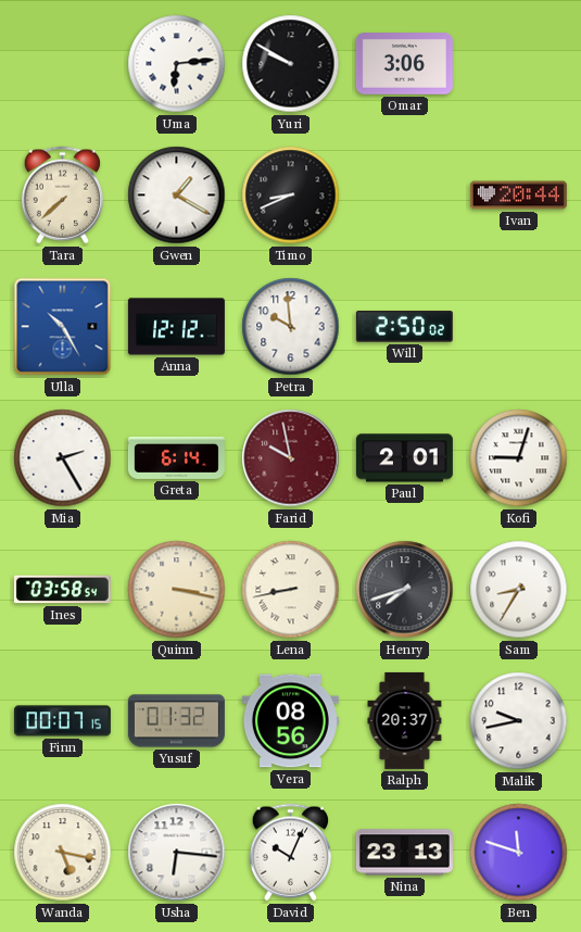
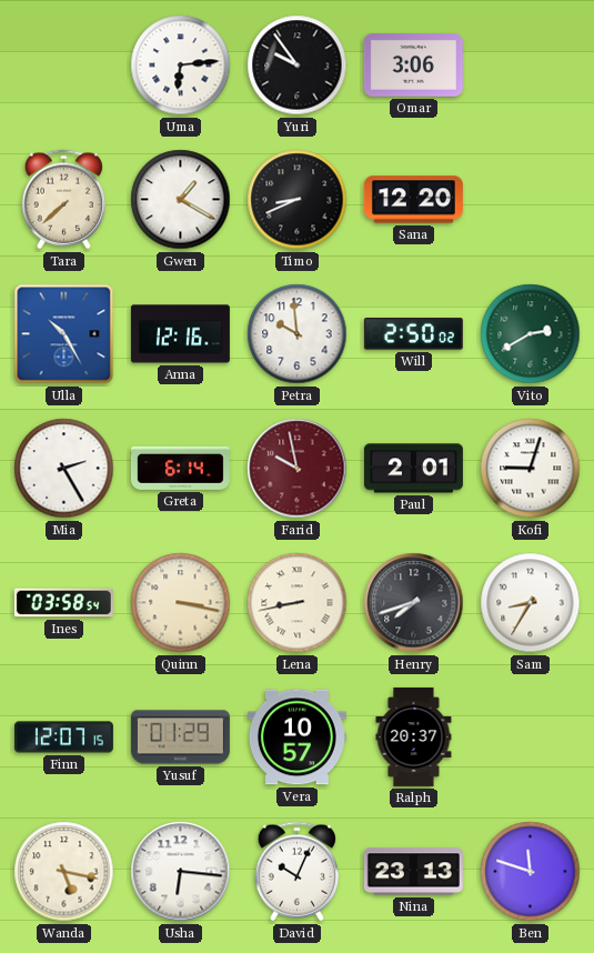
Yuri: 9:50 -> 9:54
Sana: none -> 12:20
Ivan: 20:44 -> none
Anna: 12:12 -> 12:16
Vito: none -> 2:40
Finn: 00:07 -> 12:07
Yusuf: 01:32 -> 01:29
Vera: 08:56 -> 10:57
Malik: 9:43 -> none
